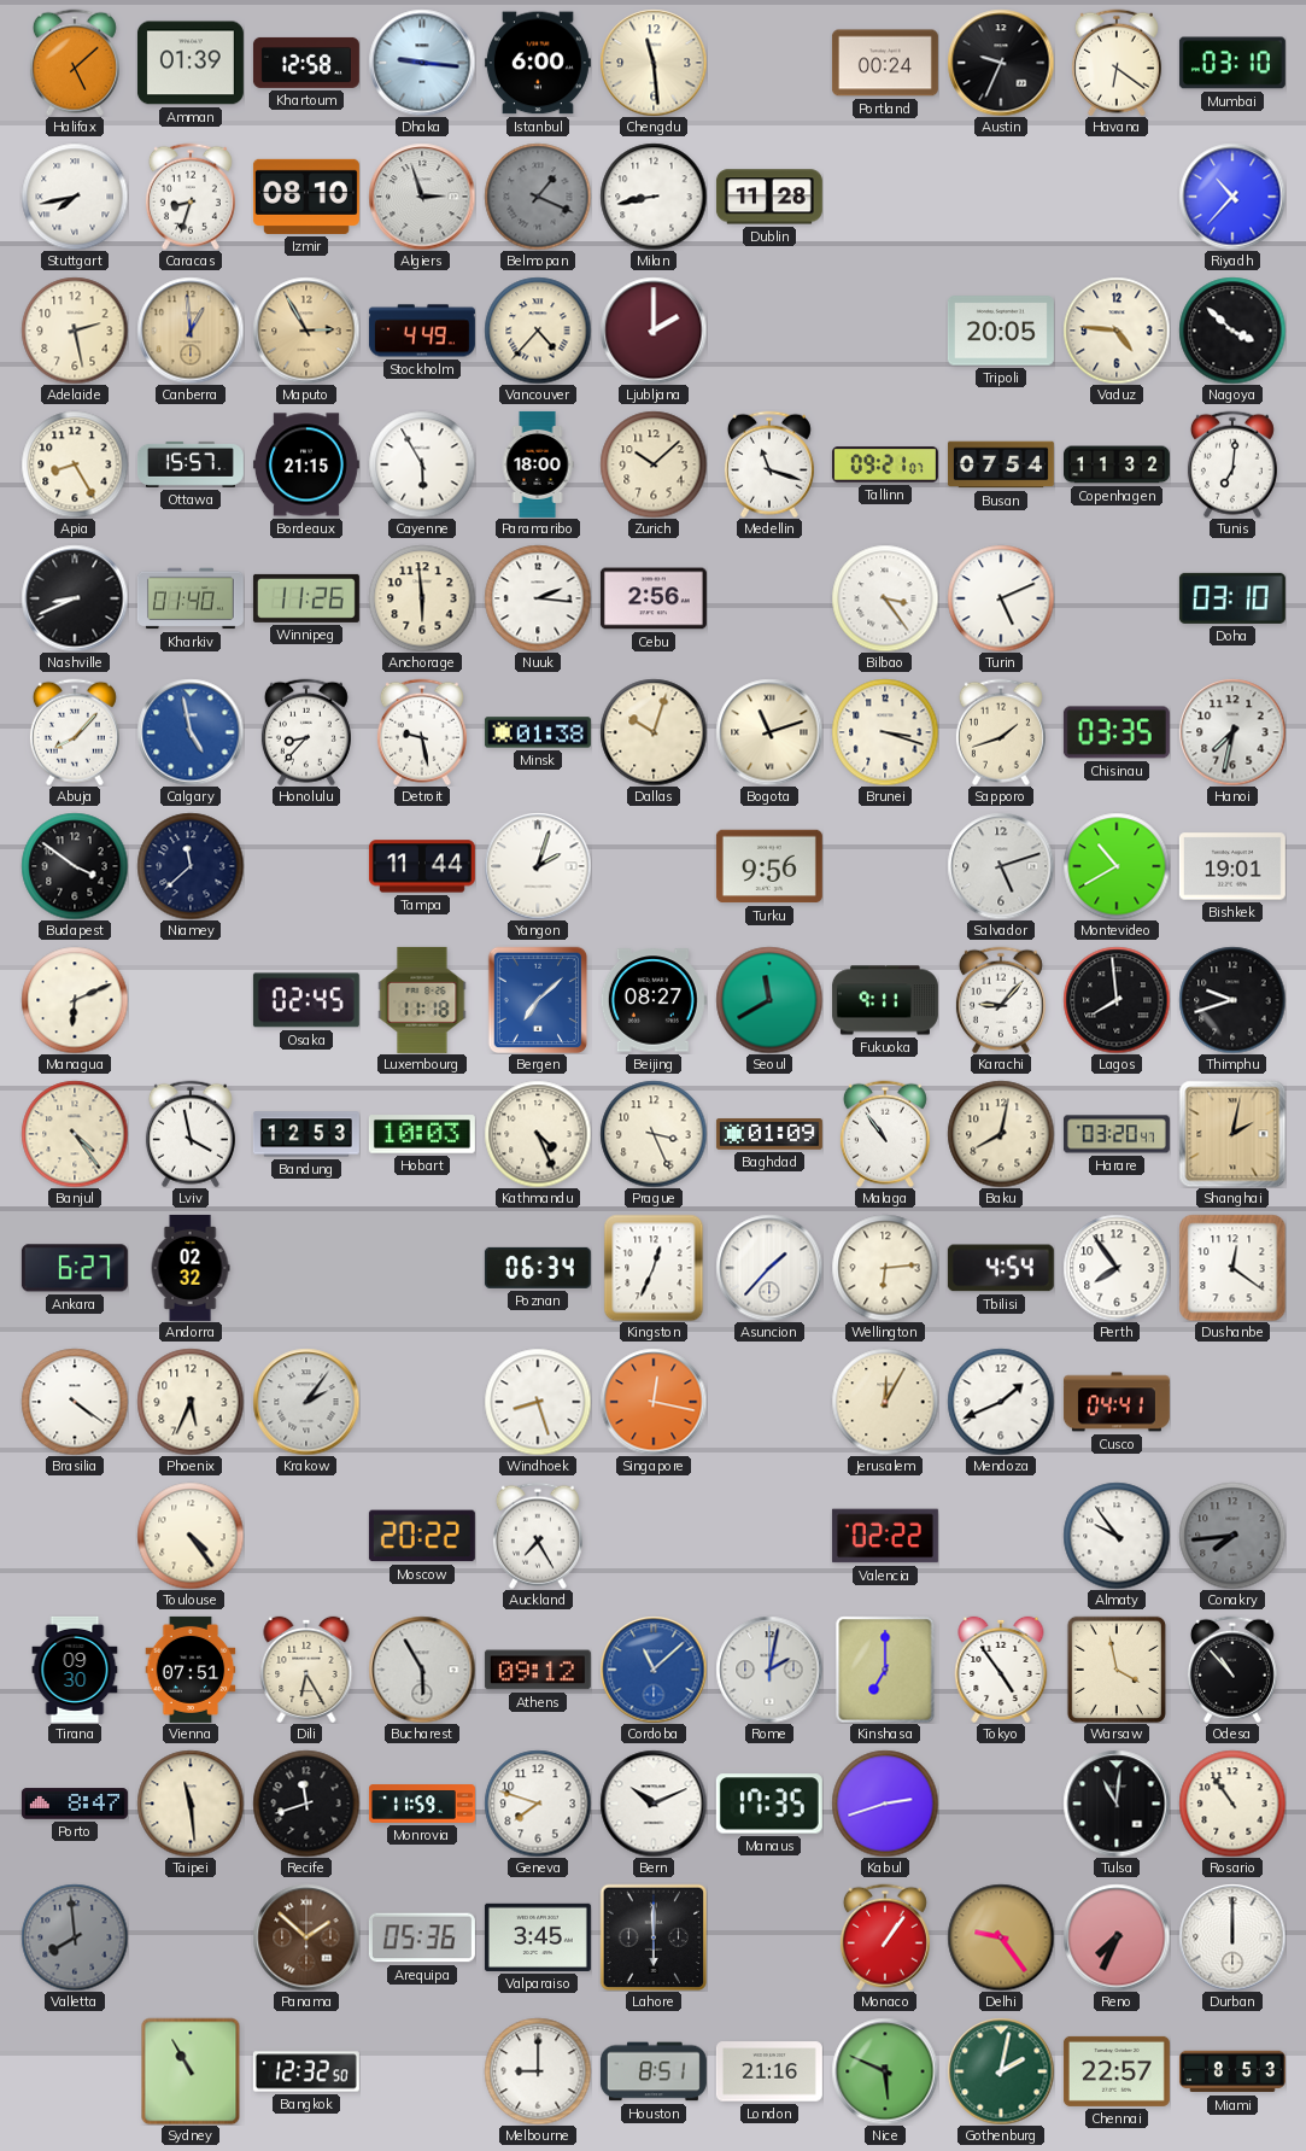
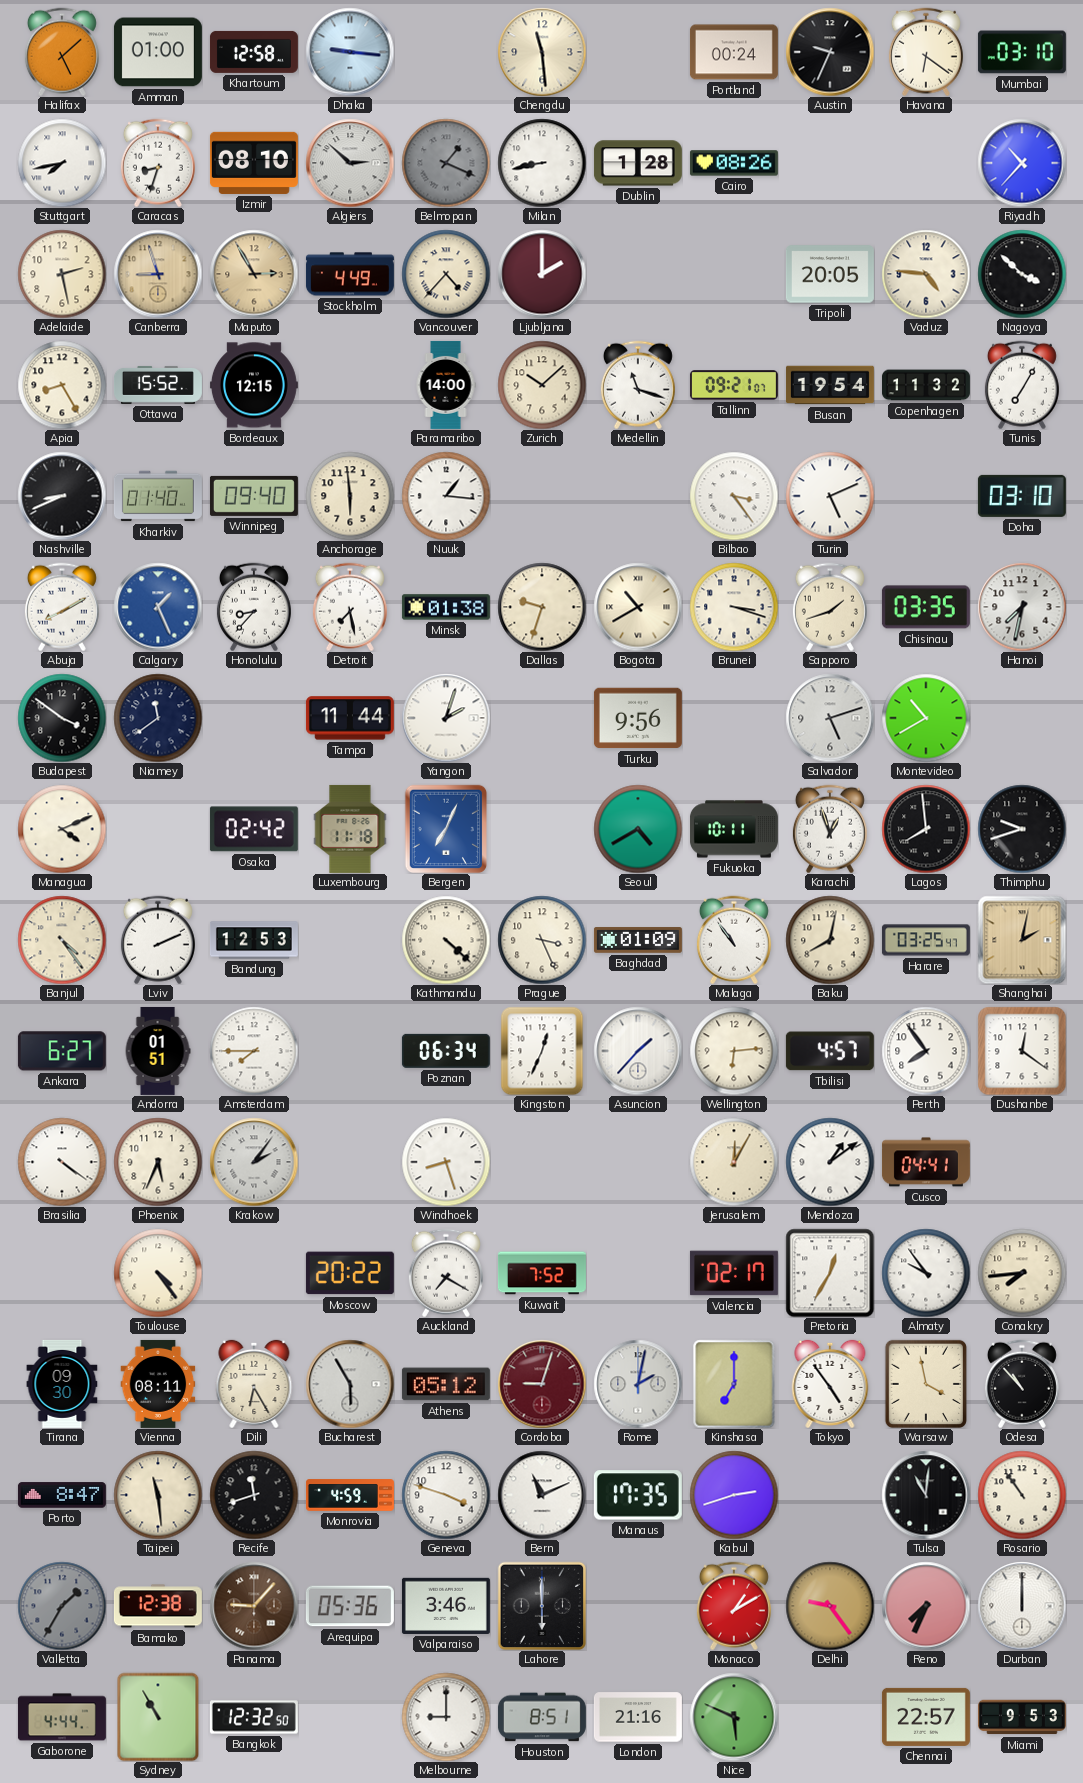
Amman: 01:39 -> 01:00
Istanbul: 6:00 -> none
Algiers: 2:57 -> 2:52
Dublin: 11:28 -> 1:28
Cairo: none -> 08:26
Canberra: 12:59 -> 8:57
Ottawa: 15:57 -> 15:52
Bordeaux: 21:15 -> 12:15
Cayenne: 5:55 -> none
Paramaribo: 18:00 -> 14:00
Busan: 07:54 -> 19:54
Tunis: 7:01 -> 7:05
Winnipeg: 11:26 -> 09:40
Nuuk: 2:16 -> 1:16
Cebu: 2:56 -> none
Abuja: 8:07 -> 8:10
Calgary: 4:58 -> 1:26
Detroit: 9:28 -> 7:28
Dallas: 10:03 -> 9:33
Bogota: 11:12 -> 10:40
Niamey: 11:38 -> 11:39
Bishkek: 19:01 -> none
Managua: 6:11 -> 4:11
Osaka: 02:45 -> 02:42
Bergen: 7:08 -> 7:04
Beijing: 08:27 -> none
Seoul: 11:40 -> 4:40
Fukuoka: 9:11 -> 10:11
Karachi: 9:07 -> 12:57
Lviv: 3:58 -> 2:11
Hobart: 10:03 -> none
Kathmandu: 4:26 -> 4:22
Harare: 03:20 -> 03:25
Andorra: 02:32 -> 01:51
Amsterdam: none -> 7:45
Tbilisi: 4:54 -> 4:57
Singapore: 12:17 -> none
Mendoza: 1:41 -> 1:09
Auckland: 7:25 -> 7:20
Kuwait: none -> 7:52
Valencia: 02:22 -> 02:17
Pretoria: none -> 12:35
Conakry dial: grey -> cream
Vienna: 07:51 -> 08:11
Athens: 09:12 -> 05:12
Cordoba: 11:08 -> 9:03
Cordoba dial: blue -> burgundy
Monrovia: 11:59 -> 4:59
Geneva: 7:48 -> 3:48
Bern: 10:11 -> 11:11
Valletta: 7:59 -> 1:35
Bamako: none -> 12:38
Panama: 1:52 -> 9:07
Valparaiso: 3:45 -> 3:46
Monaco: 1:06 -> 1:10
Gaborone: none -> 4:44
Gothenburg: 2:02 -> none
Miami: 8:53 -> 9:53
